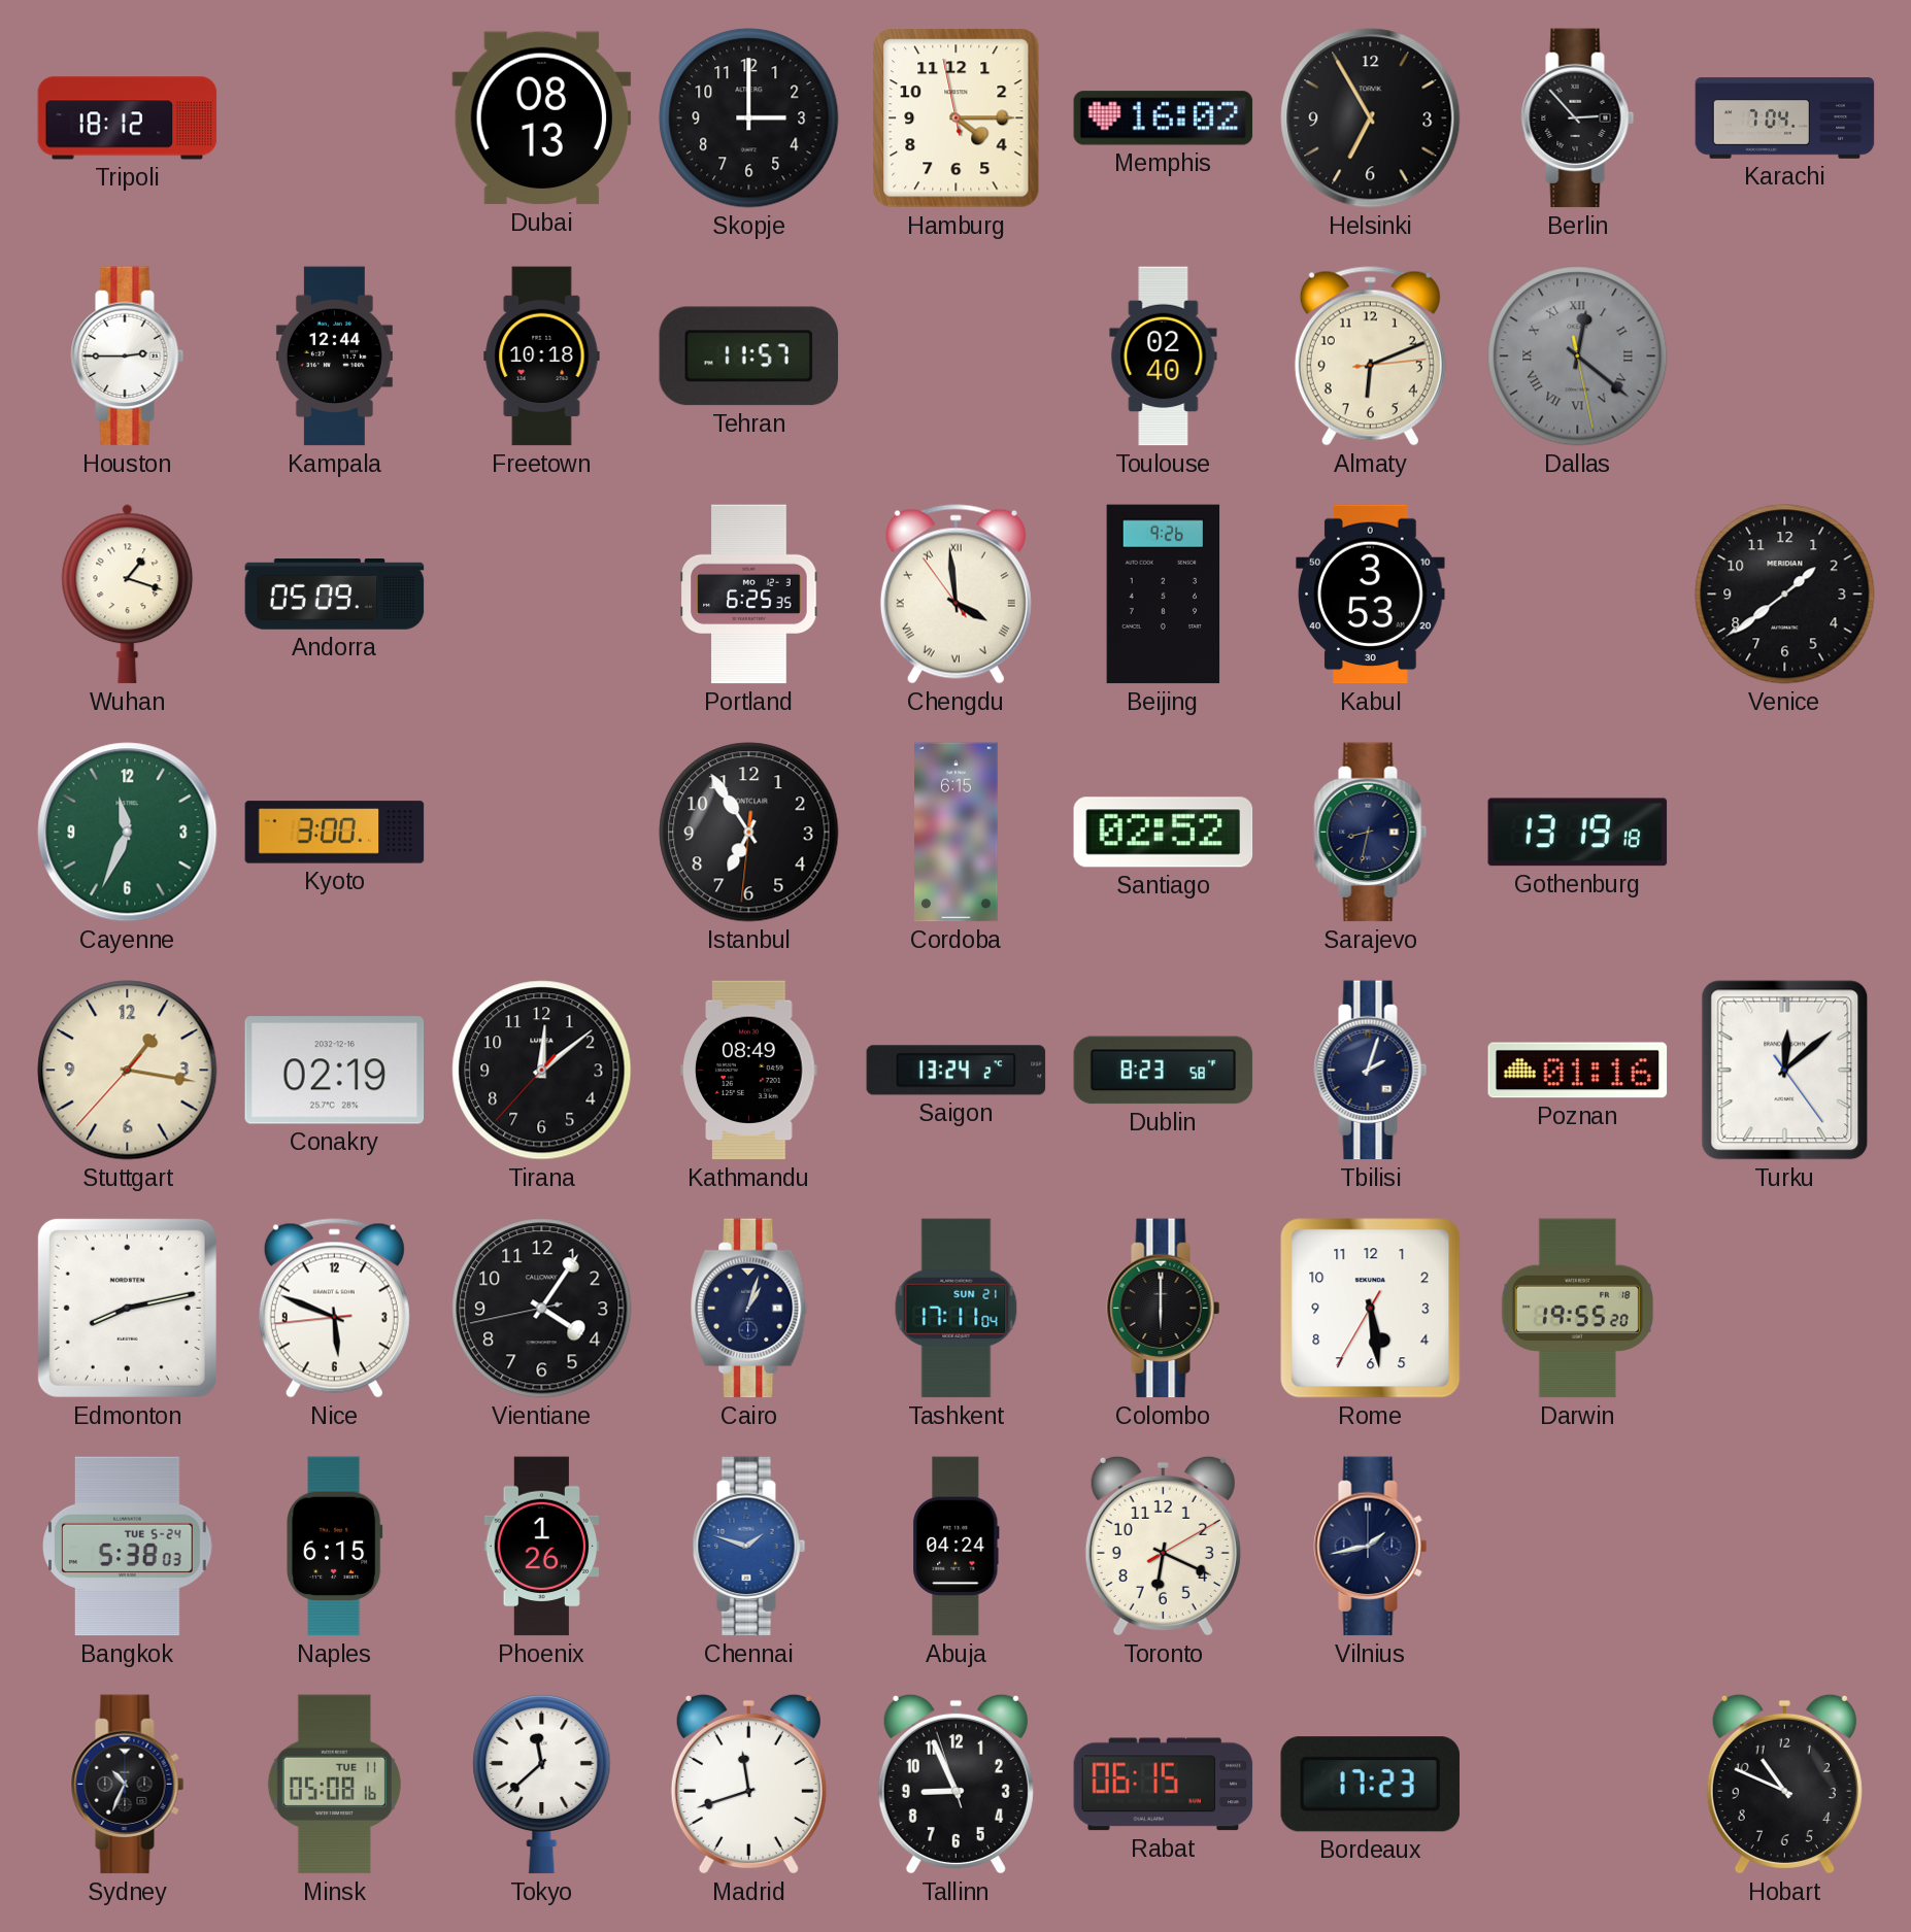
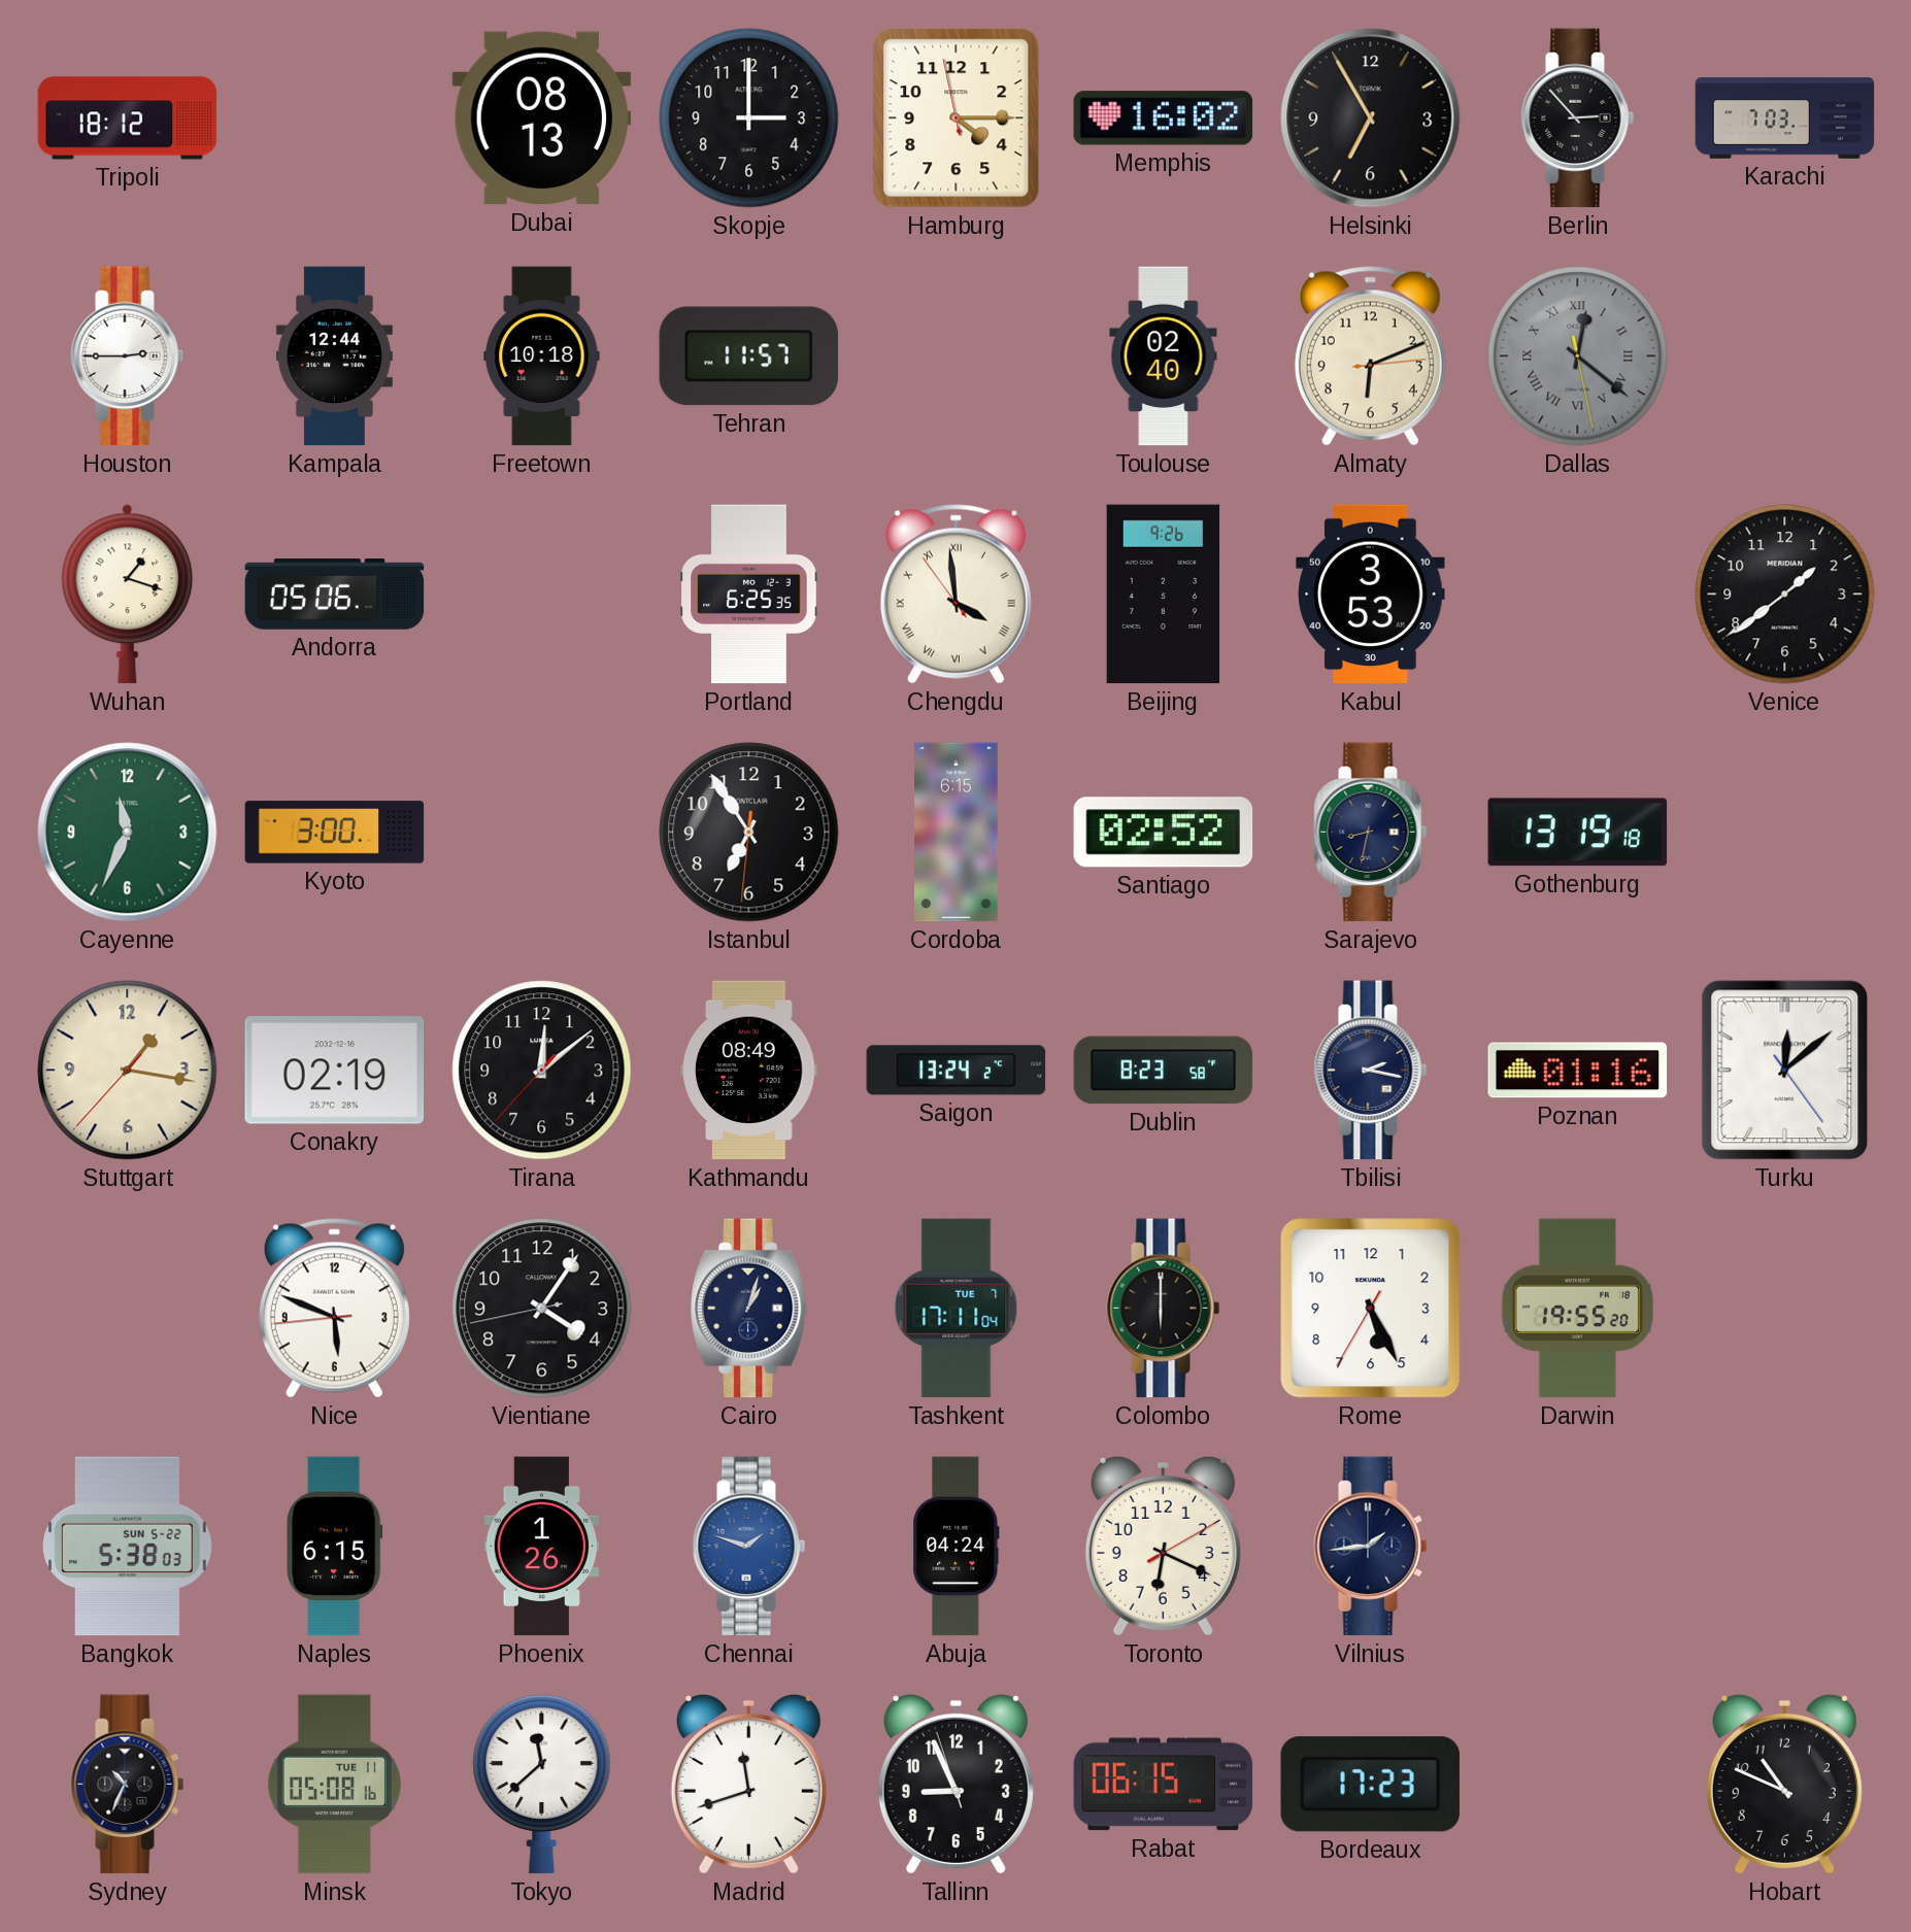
Karachi: 7:04 -> 7:03
Andorra: 05:09 -> 05:06
Tbilisi: 2:03 -> 2:17
Edmonton: 8:13 -> none
Tashkent date: SUN 21 -> TUE 7
Rome: 5:28 -> 5:25
Bangkok date: TUE 5-24 -> SUN 5-22
Vilnius: 1:43 -> 1:44
